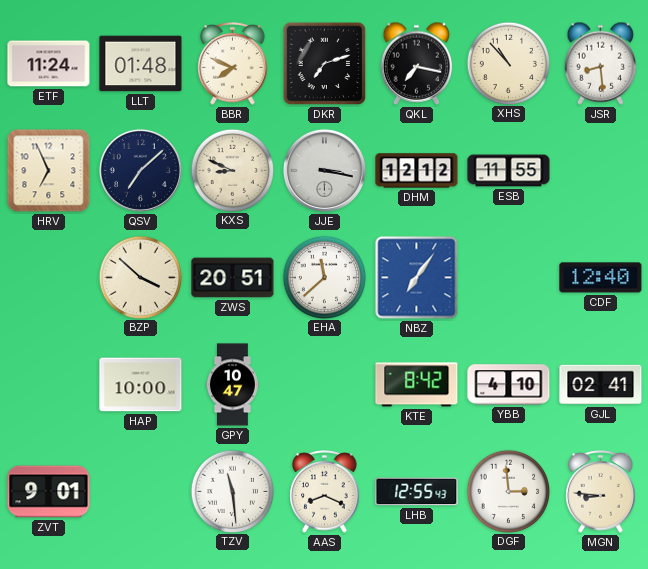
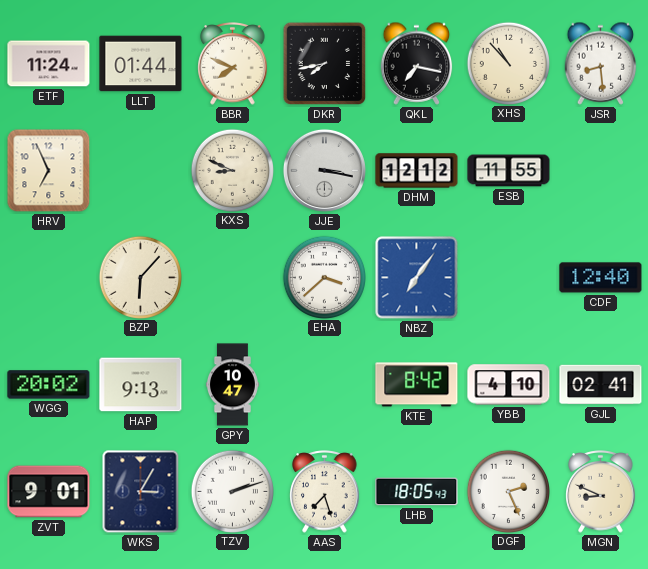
LLT: 01:48 -> 01:44
DKR: 7:12 -> 7:43
QSV: 7:08 -> none
BZP: 3:52 -> 6:07
ZWS: 20:51 -> none
EHA: 11:38 -> 3:38
WGG: none -> 20:02
HAP: 10:00 -> 9:13
WKS: none -> 3:05
TZV: 11:29 -> 2:12
AAS: 8:19 -> 7:27
LHB: 12:55 -> 18:05
DGF: 2:59 -> 2:26
MGN: 8:46 -> 8:49
